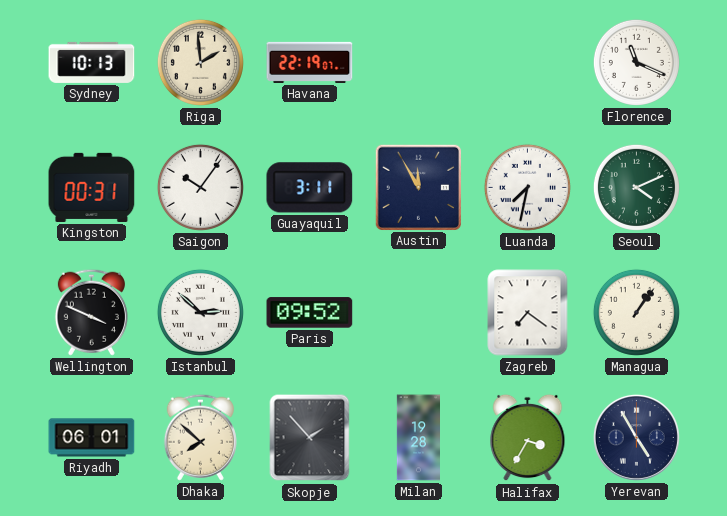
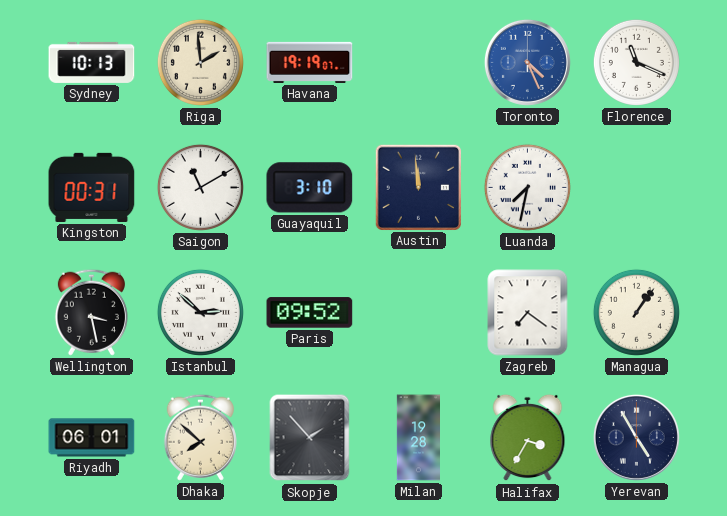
Havana: 22:19 -> 19:19
Toronto: none -> 4:26
Saigon: 10:06 -> 11:10
Guayaquil: 3:11 -> 3:10
Austin: 11:55 -> 11:59
Seoul: 4:11 -> none
Wellington: 3:49 -> 3:28
